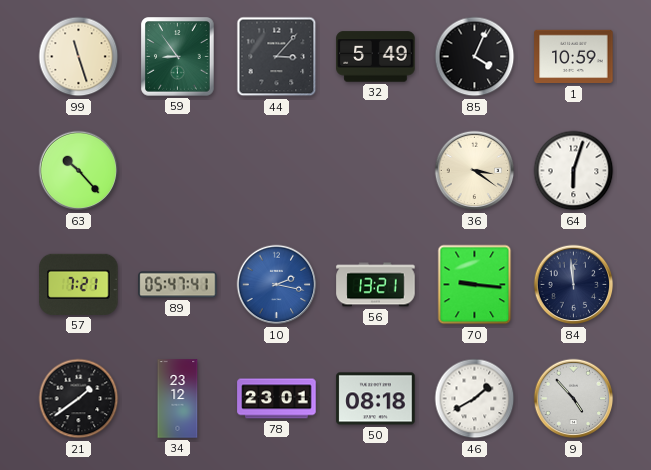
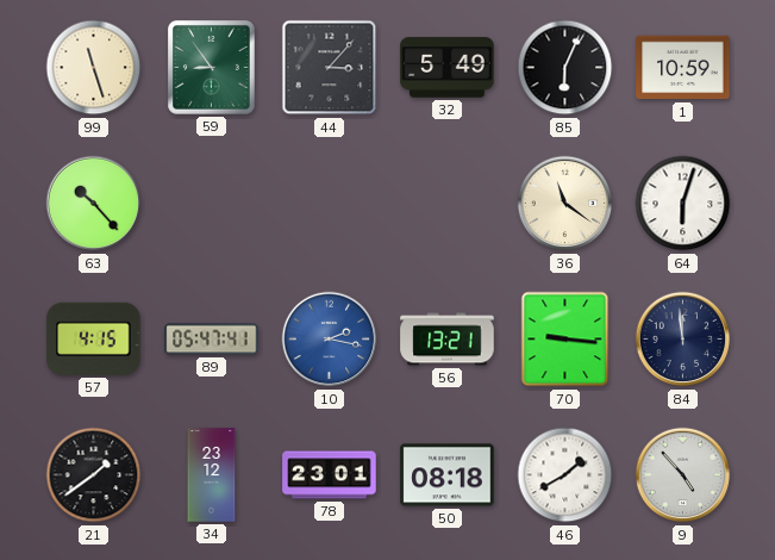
85: 4:04 -> 6:04
36: 3:21 -> 11:21
57: 7:21 -> 4:15
